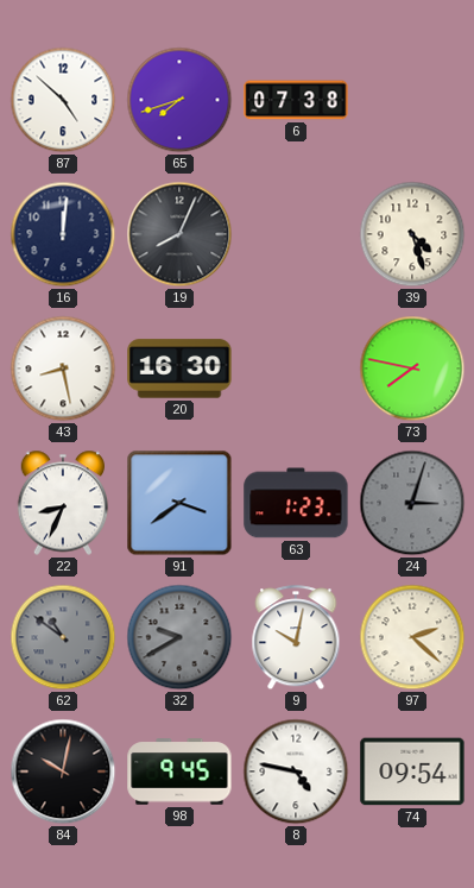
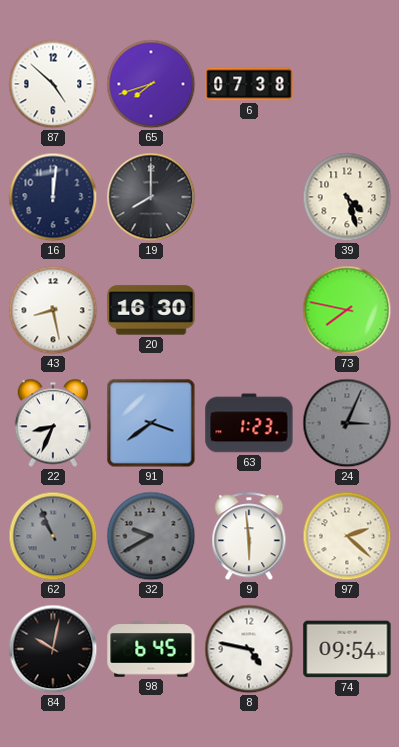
19: 8:04 -> 8:00
24: 3:03 -> 3:04
62: 10:51 -> 10:56
9: 10:02 -> 5:59
98: 9:45 -> 6:45
